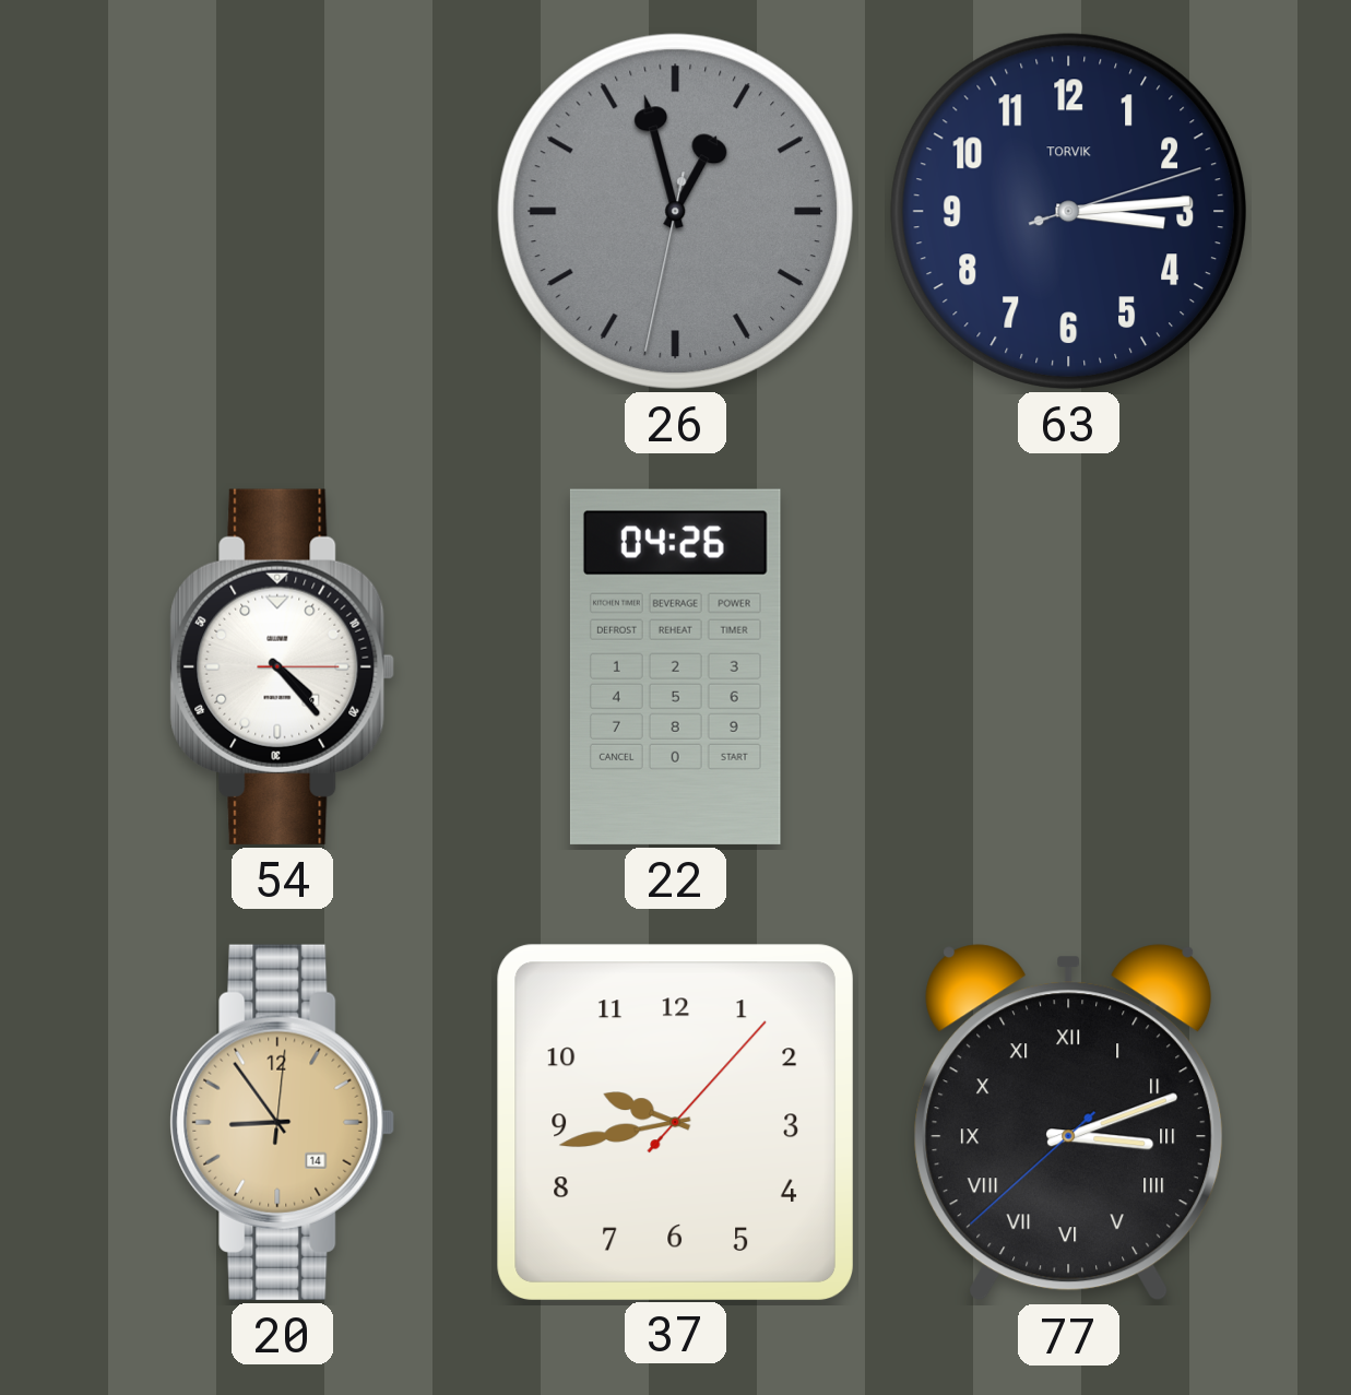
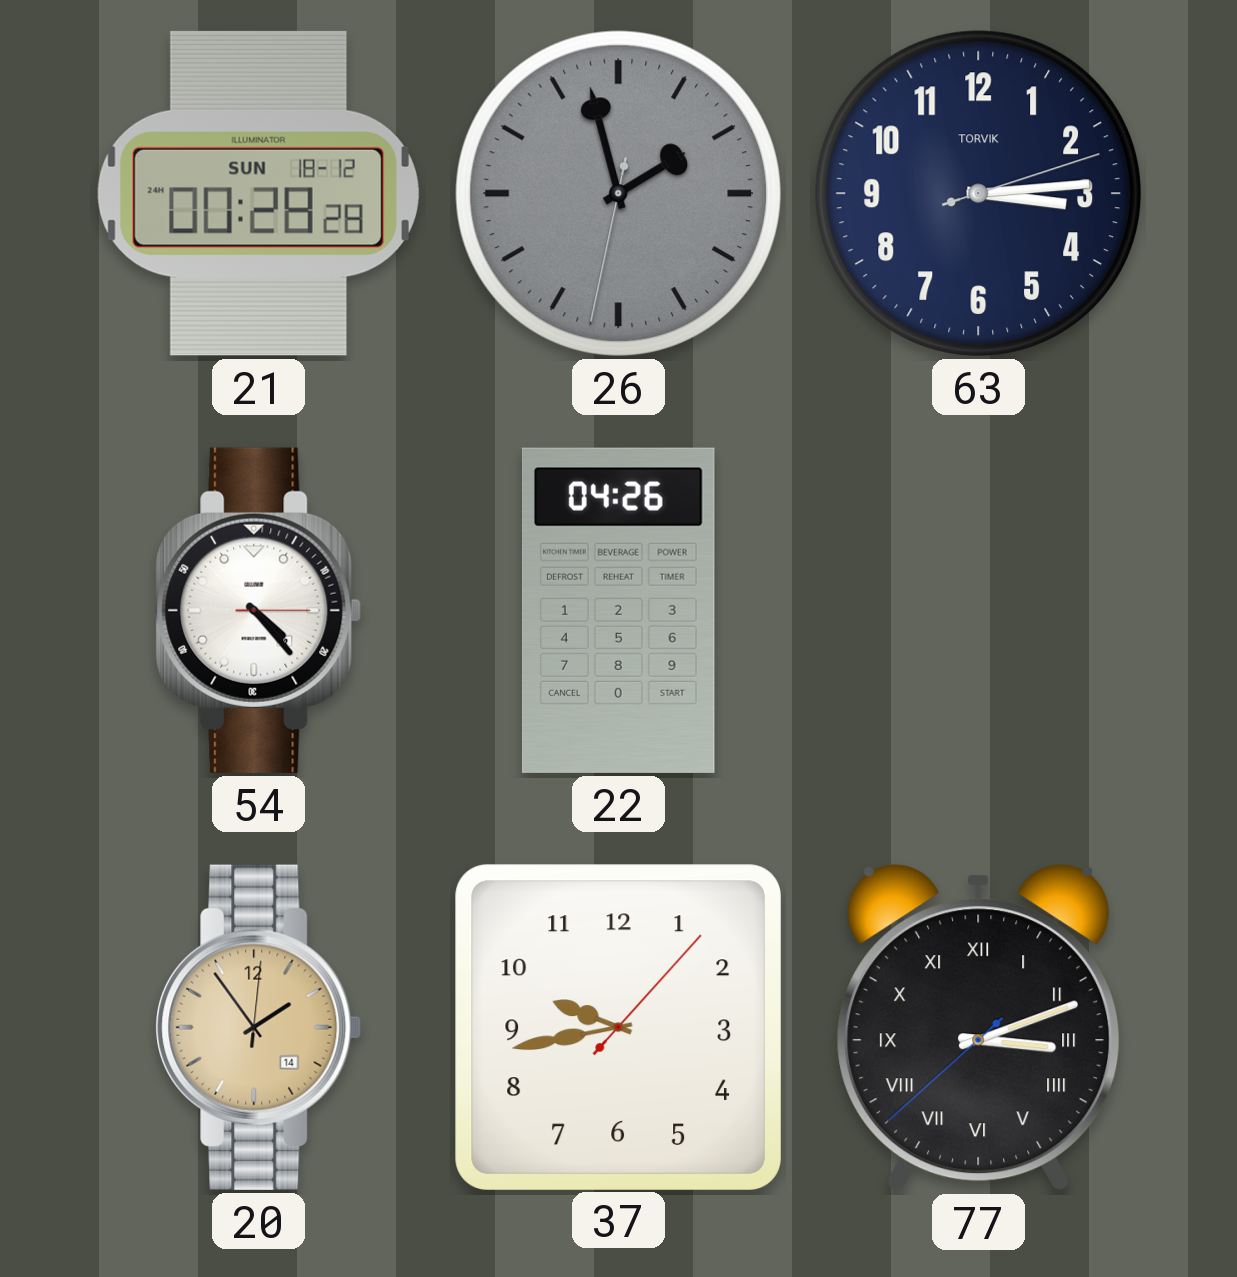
21: none -> 00:28
26: 12:57 -> 1:57
20: 8:54 -> 1:54
